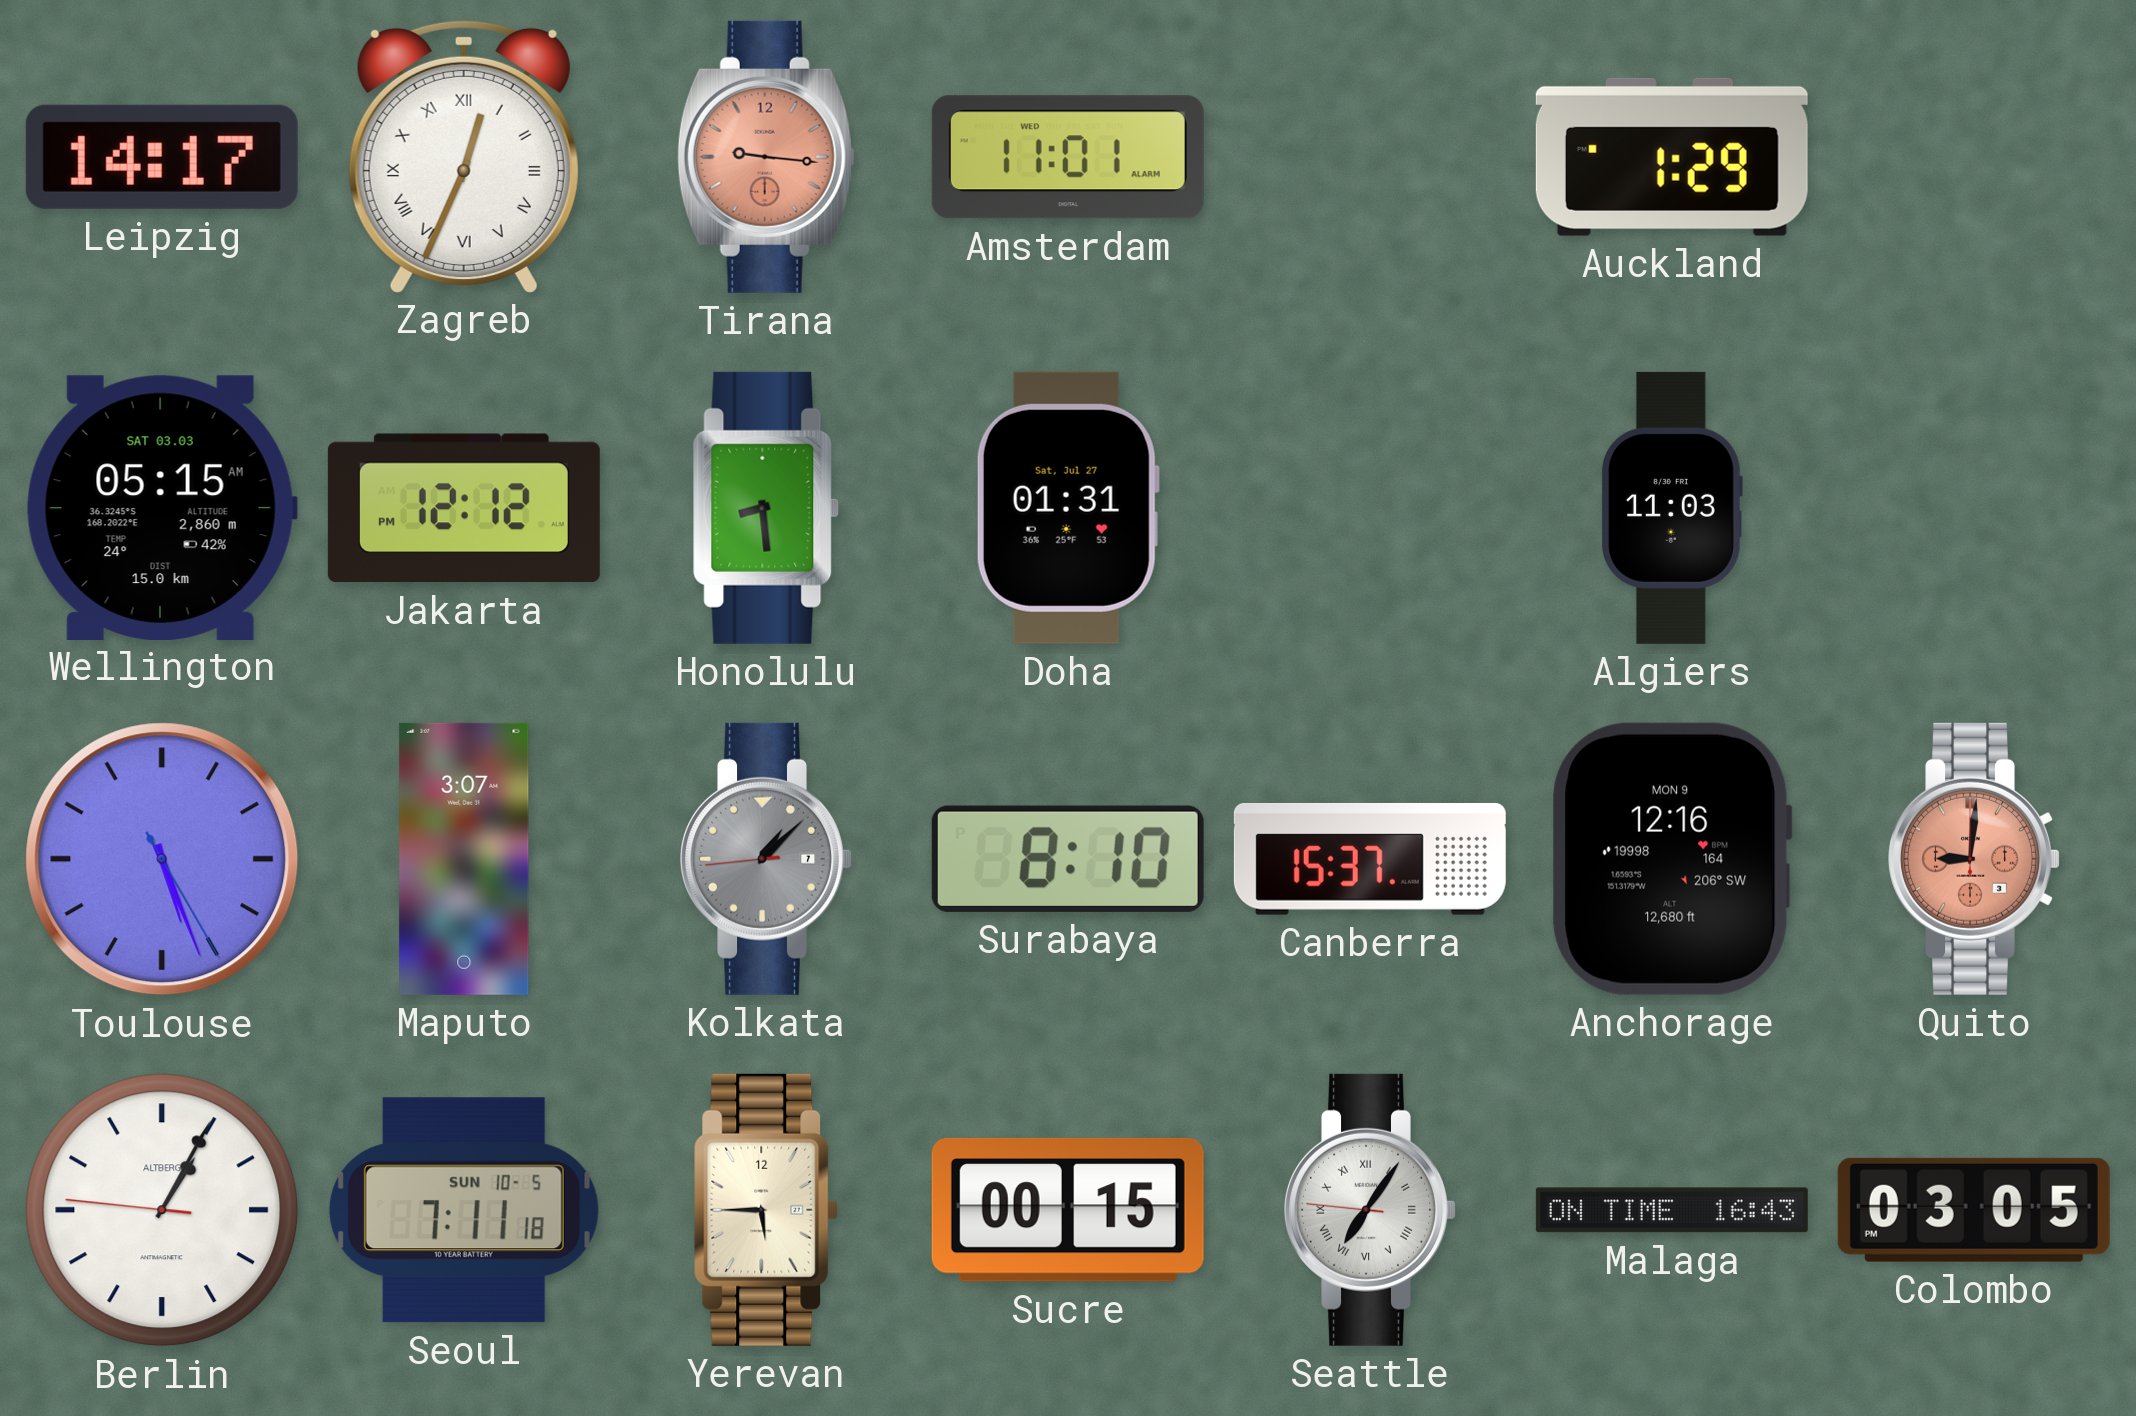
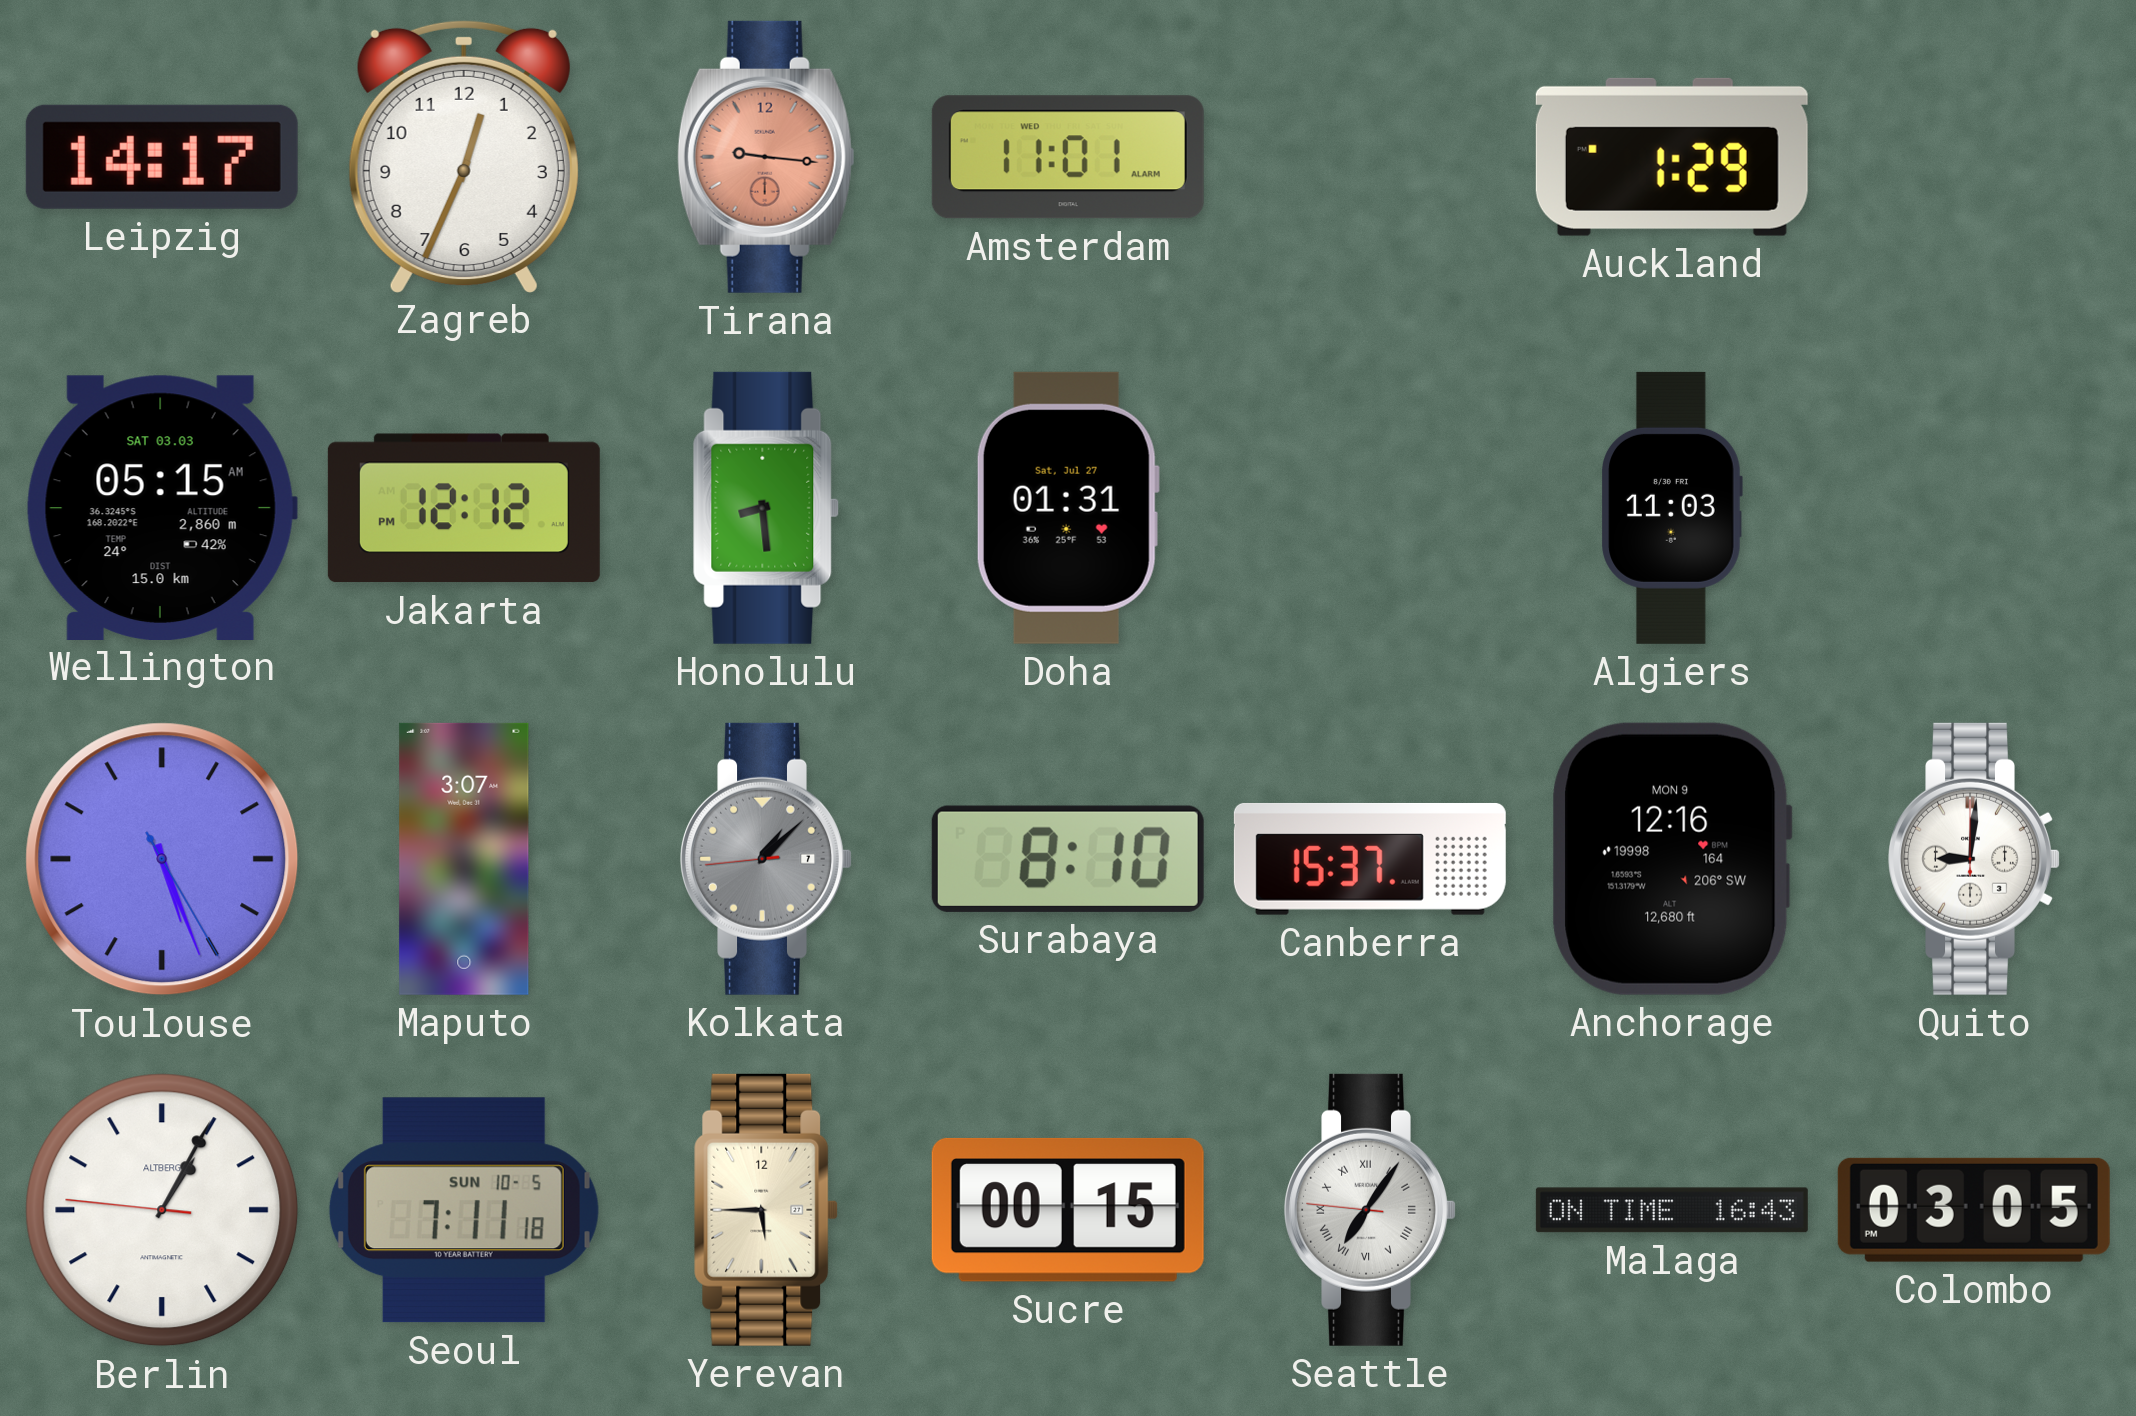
Zagreb numerals: Roman -> Arabic
Quito dial: salmon -> white
